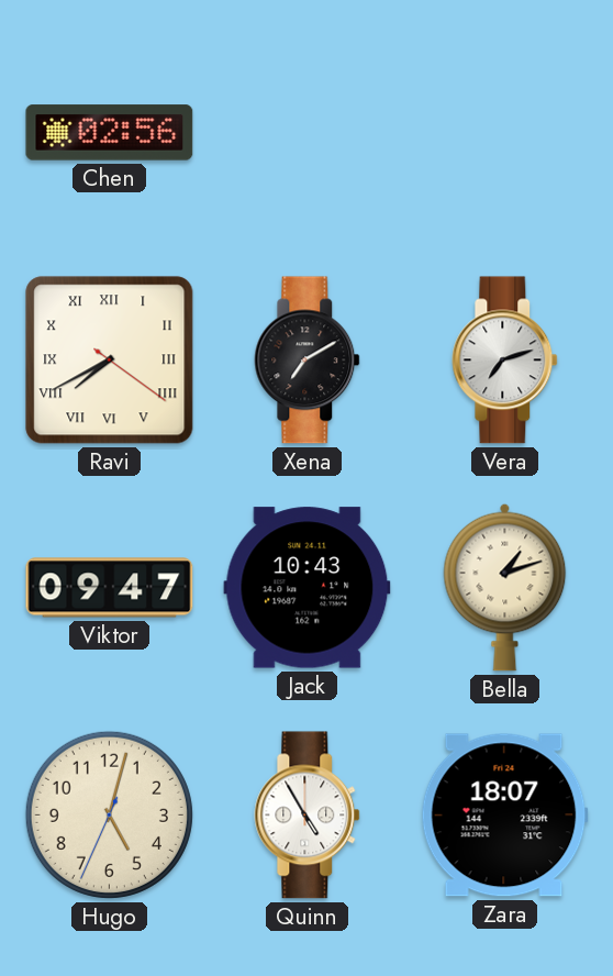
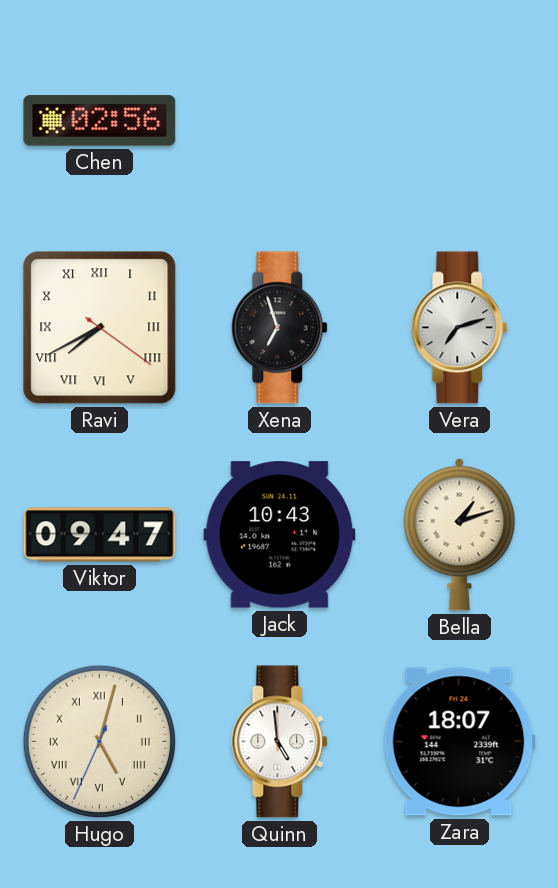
Xena: 7:10 -> 6:57
Hugo numerals: Arabic -> Roman
Quinn: 4:55 -> 4:59
